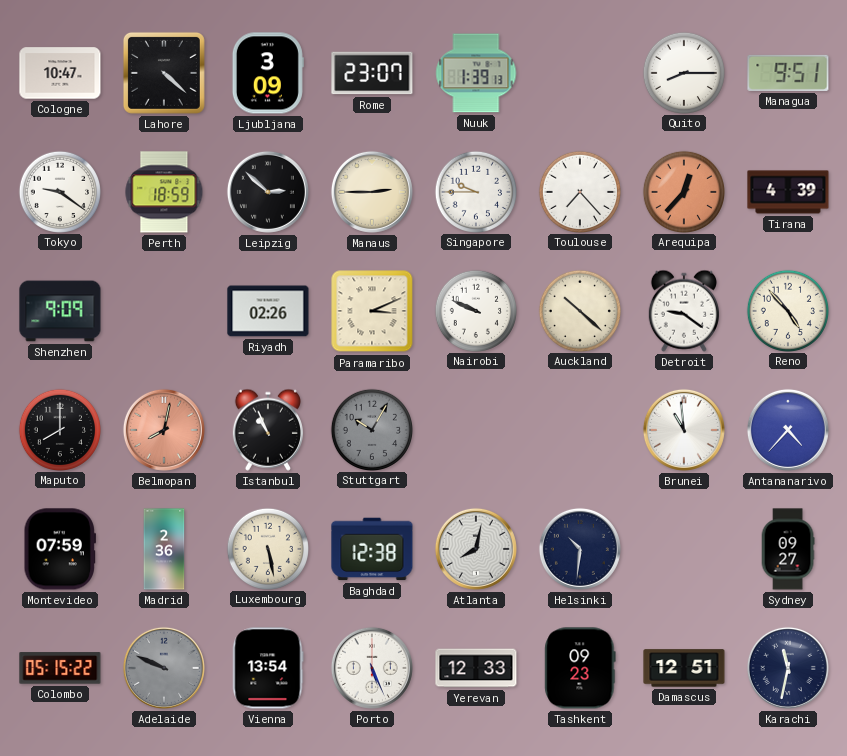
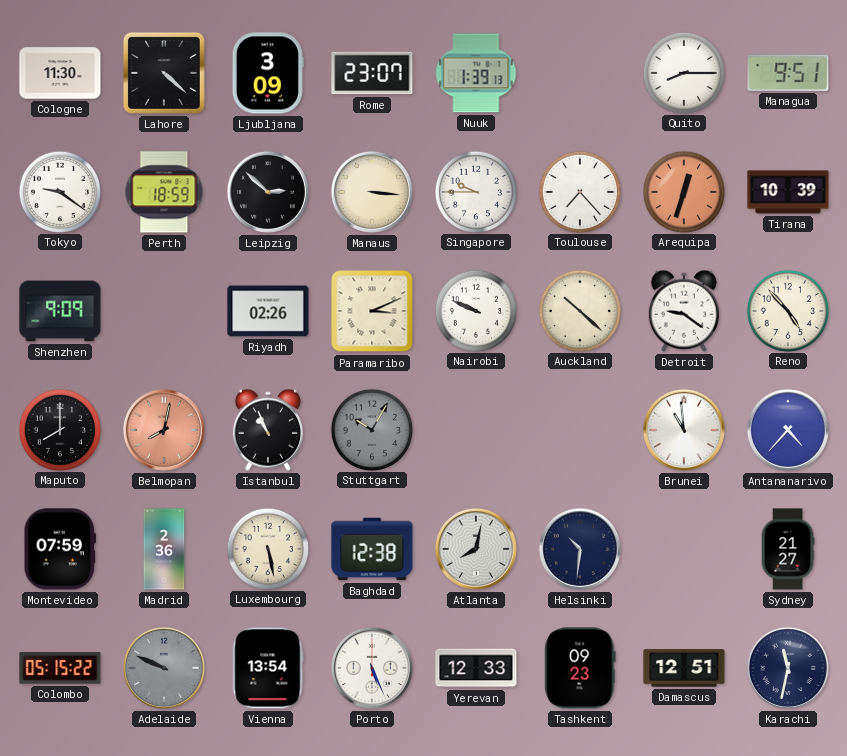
Cologne: 10:47 -> 11:30
Manaus: 2:45 -> 3:16
Arequipa: 12:37 -> 12:33
Tirana: 4:39 -> 10:39
Sydney: 09:27 -> 21:27
